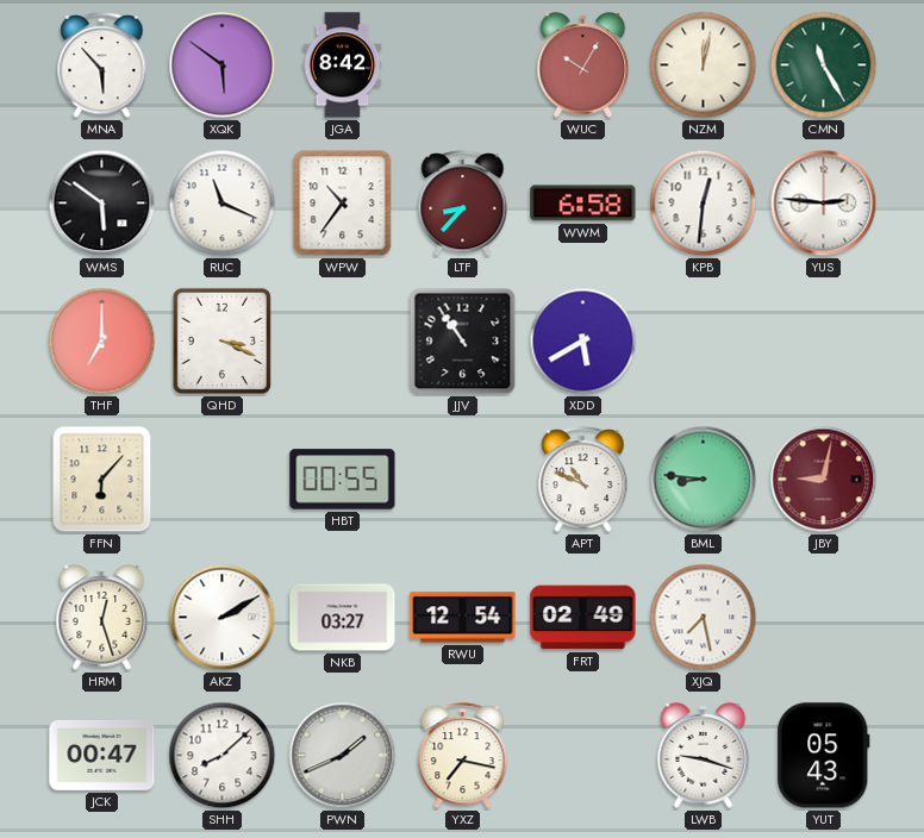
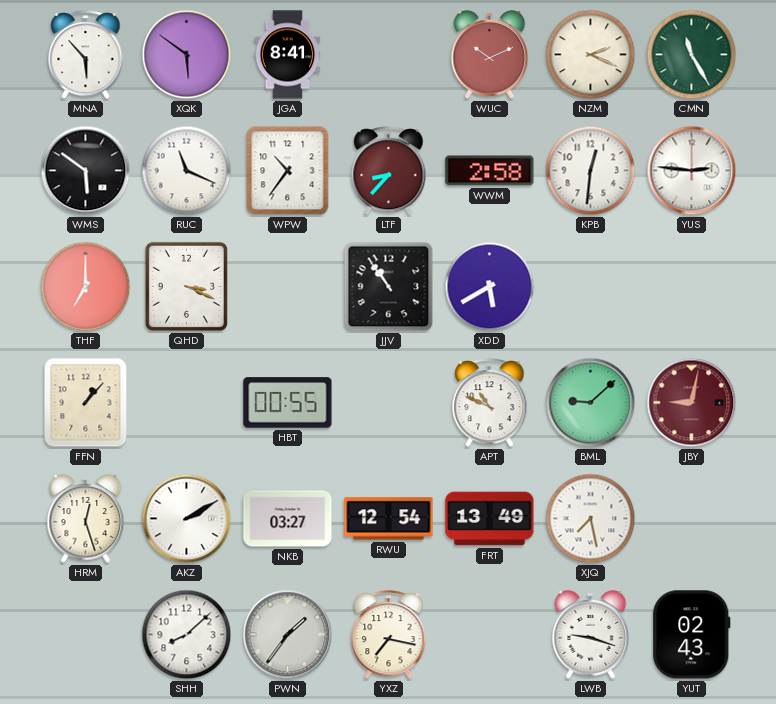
JGA: 8:42 -> 8:41
WUC: 10:05 -> 10:11
NZM: 12:02 -> 2:19
WWM: 6:58 -> 2:58
FFN: 6:07 -> 1:07
BML: 8:46 -> 9:08
FRT: 02:49 -> 13:49
JCK: 00:47 -> none
PWN: 1:41 -> 1:36
YUT: 05:43 -> 02:43
